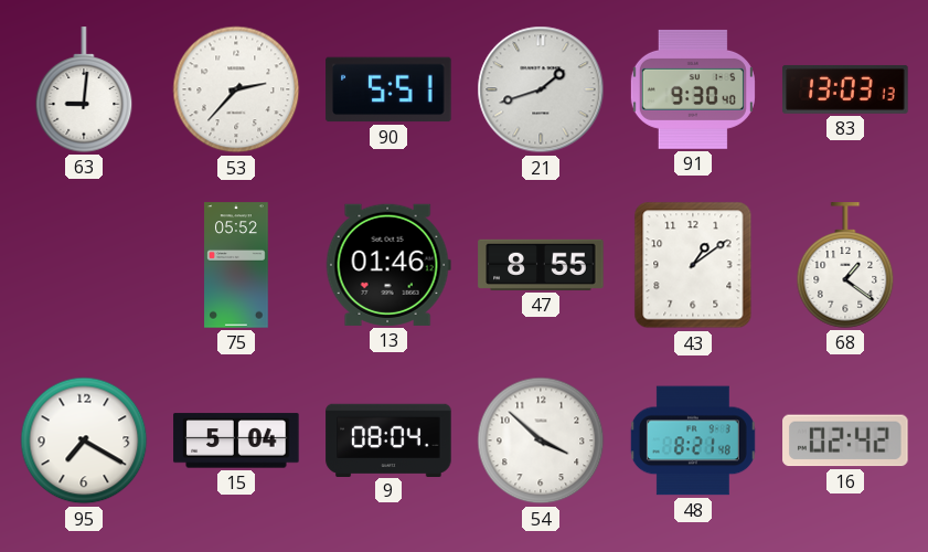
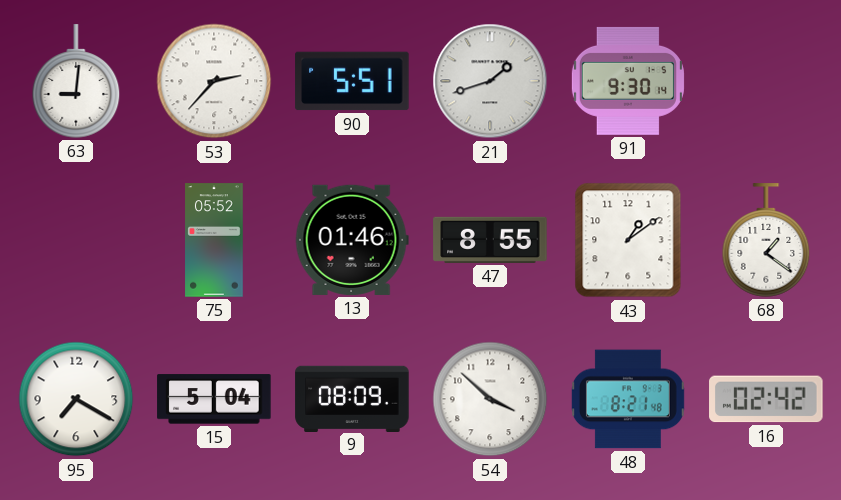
91: 9:30:40 -> 9:30:14
83: 13:03 -> none
9: 08:04 -> 08:09
